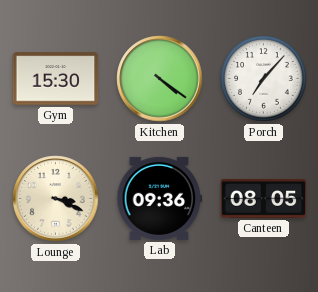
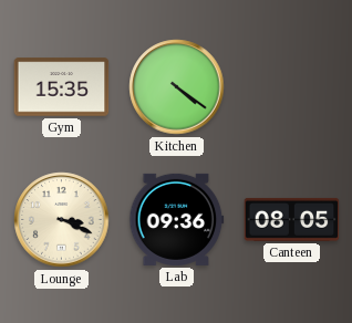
Gym: 15:30 -> 15:35
Porch: 7:07 -> none
